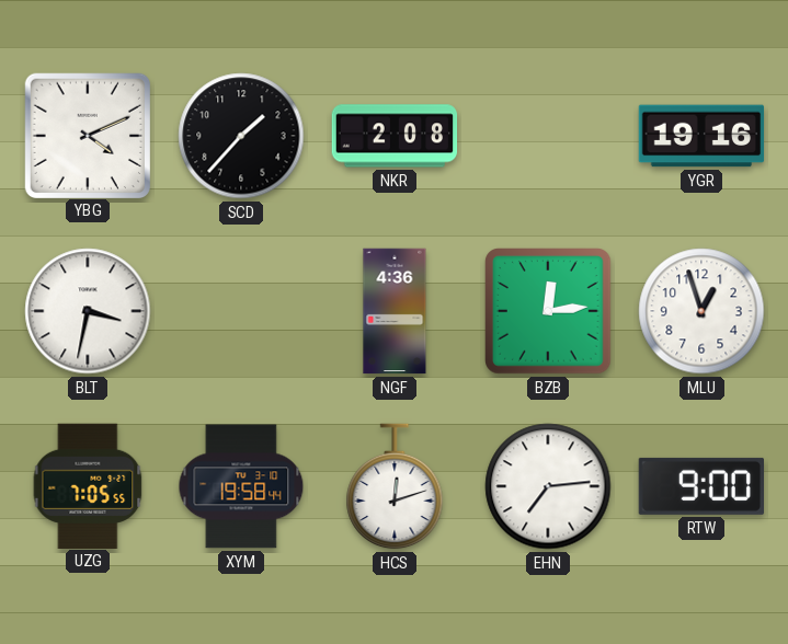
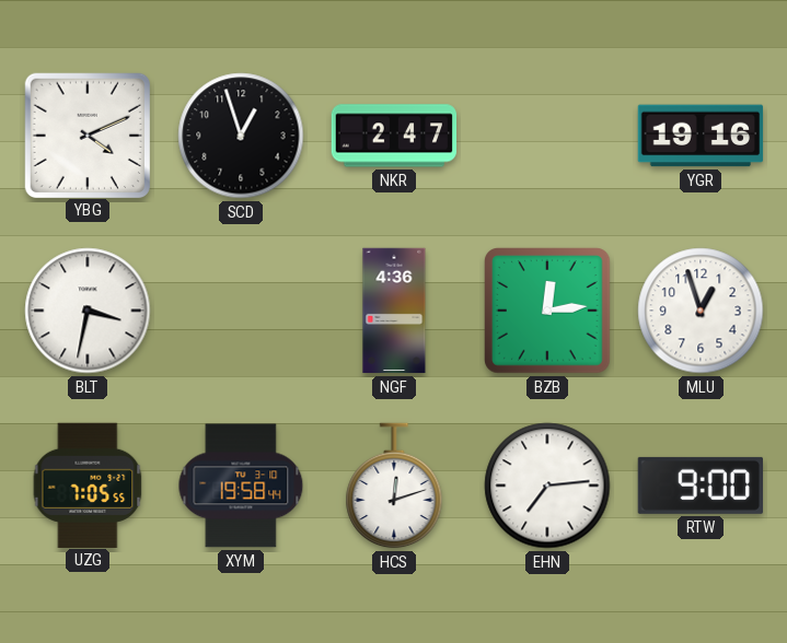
SCD: 1:37 -> 12:57
NKR: 2:08 -> 2:47
